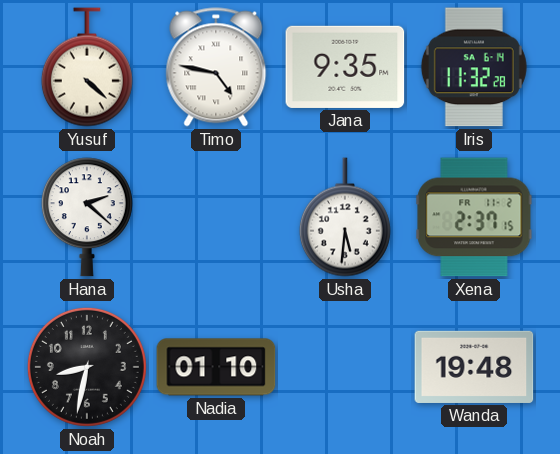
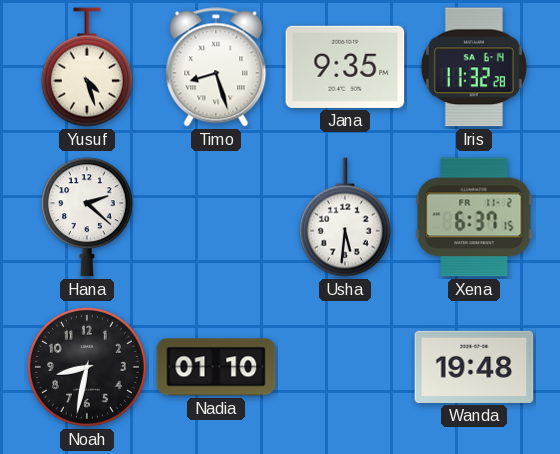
Yusuf: 4:22 -> 4:27
Timo: 4:47 -> 8:27
Xena: 2:37 -> 6:37
